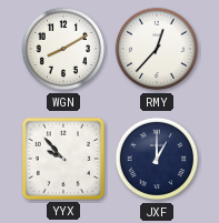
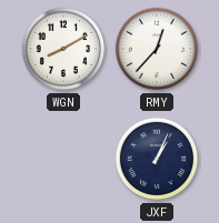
YYX: 9:53 -> none
JXF: 1:00 -> 1:04
